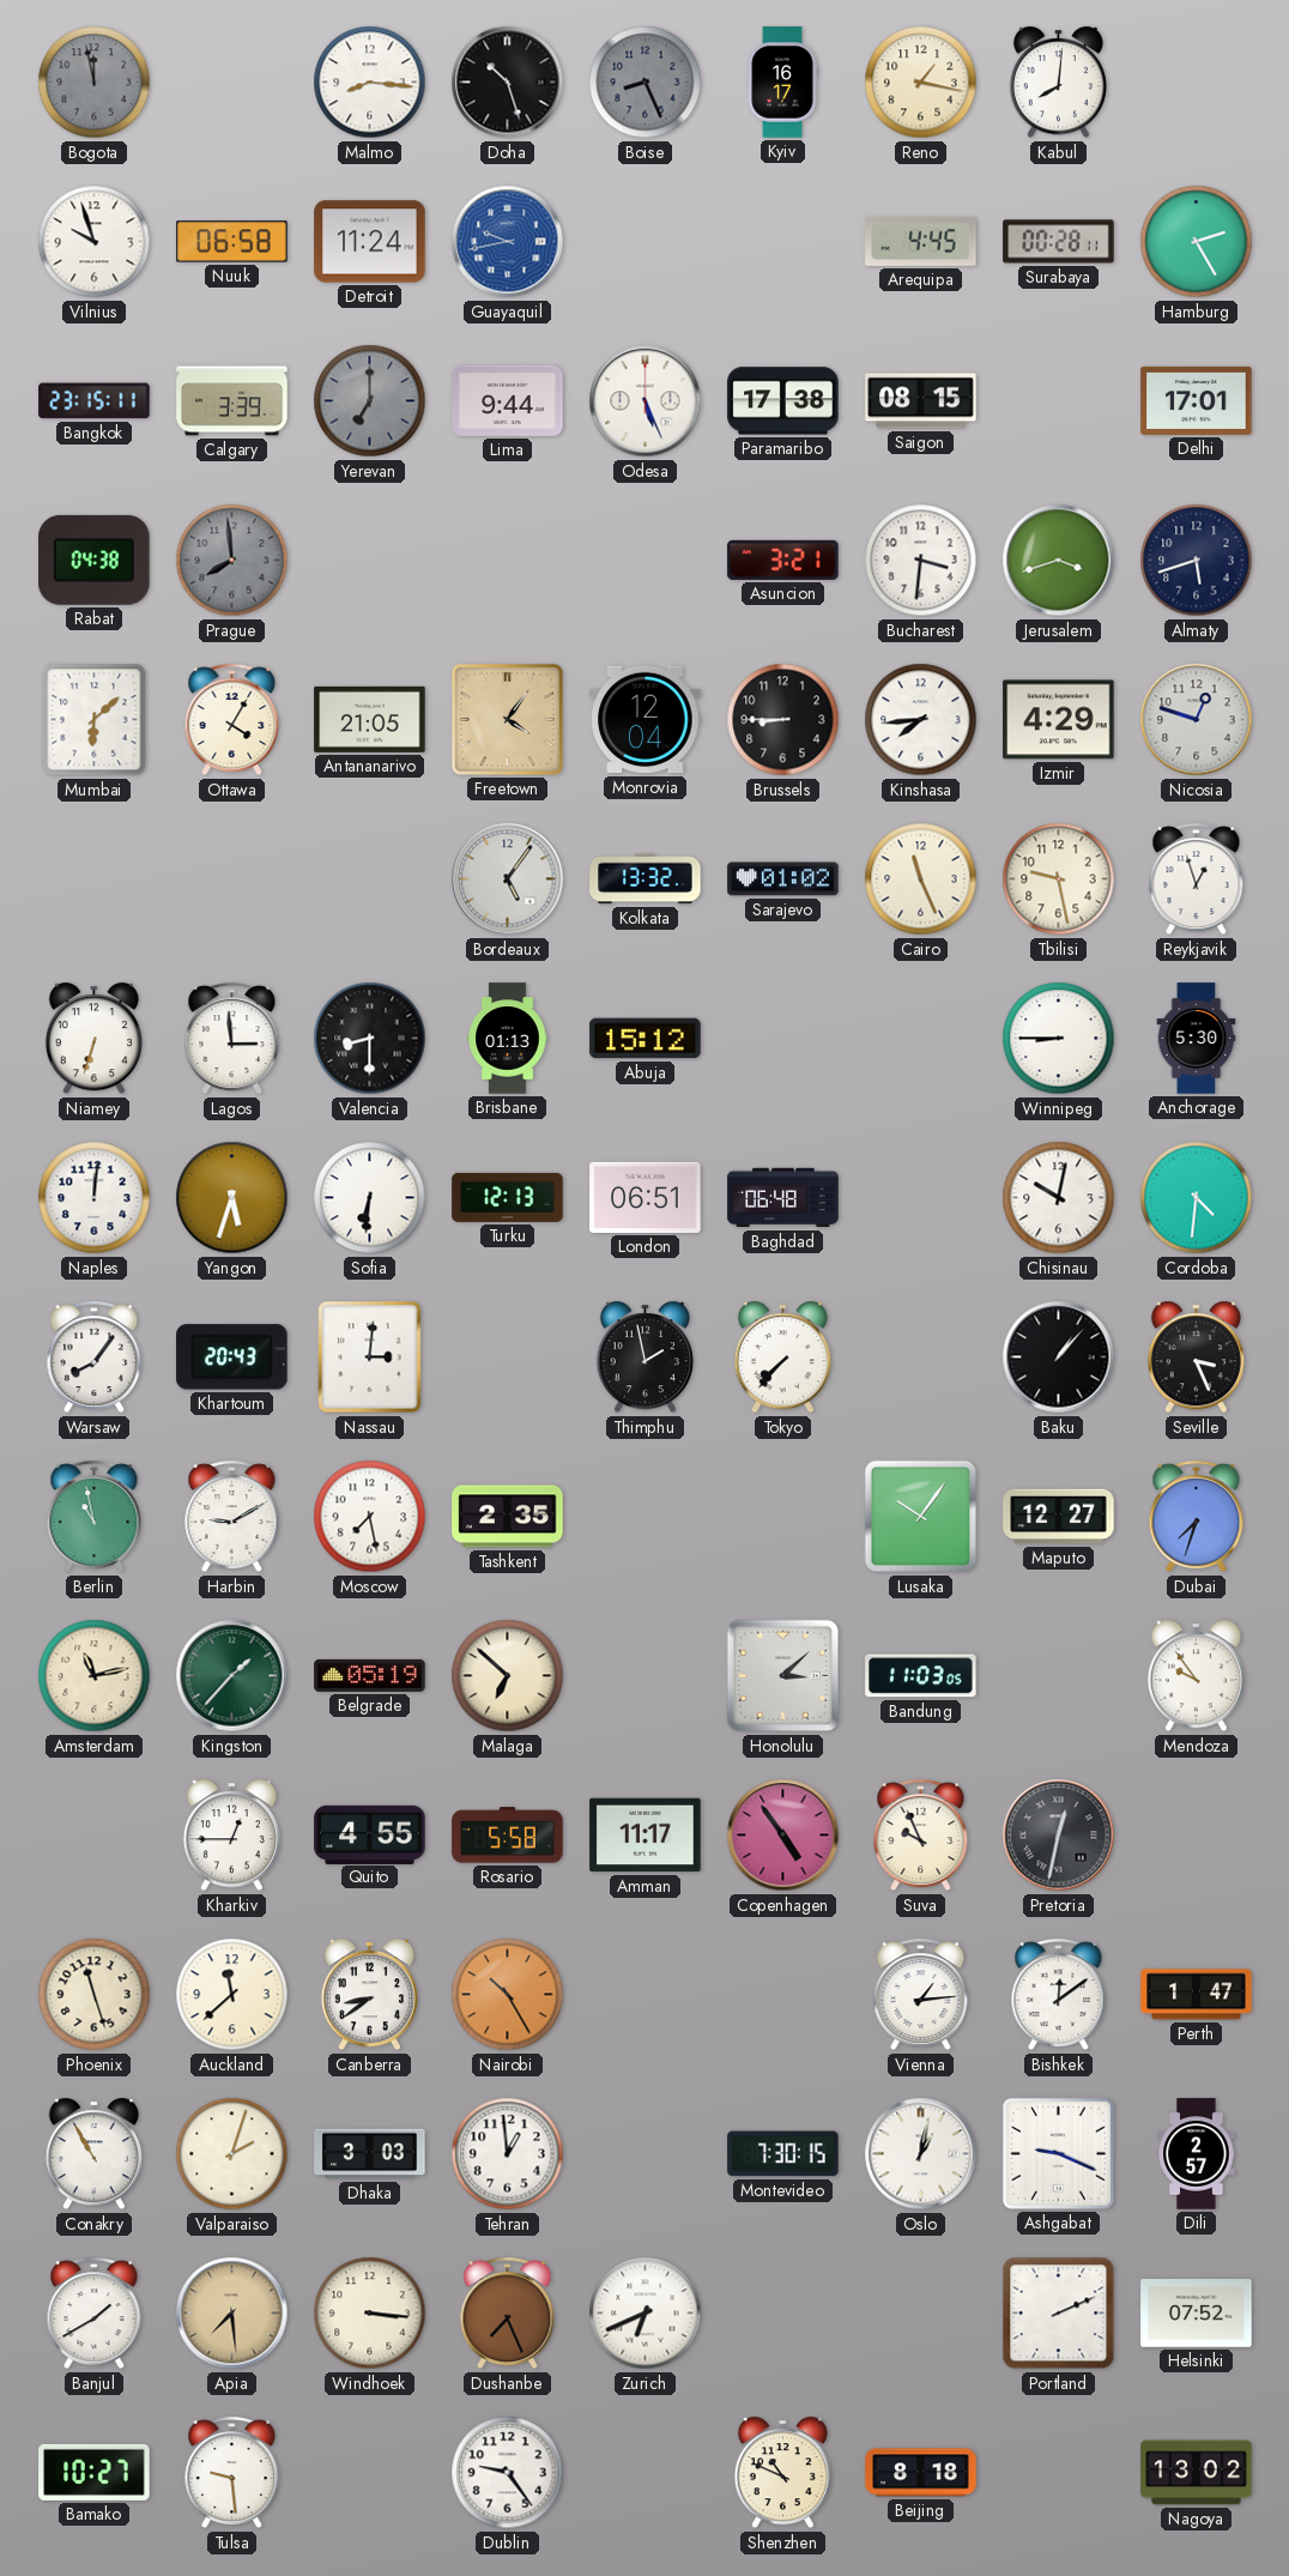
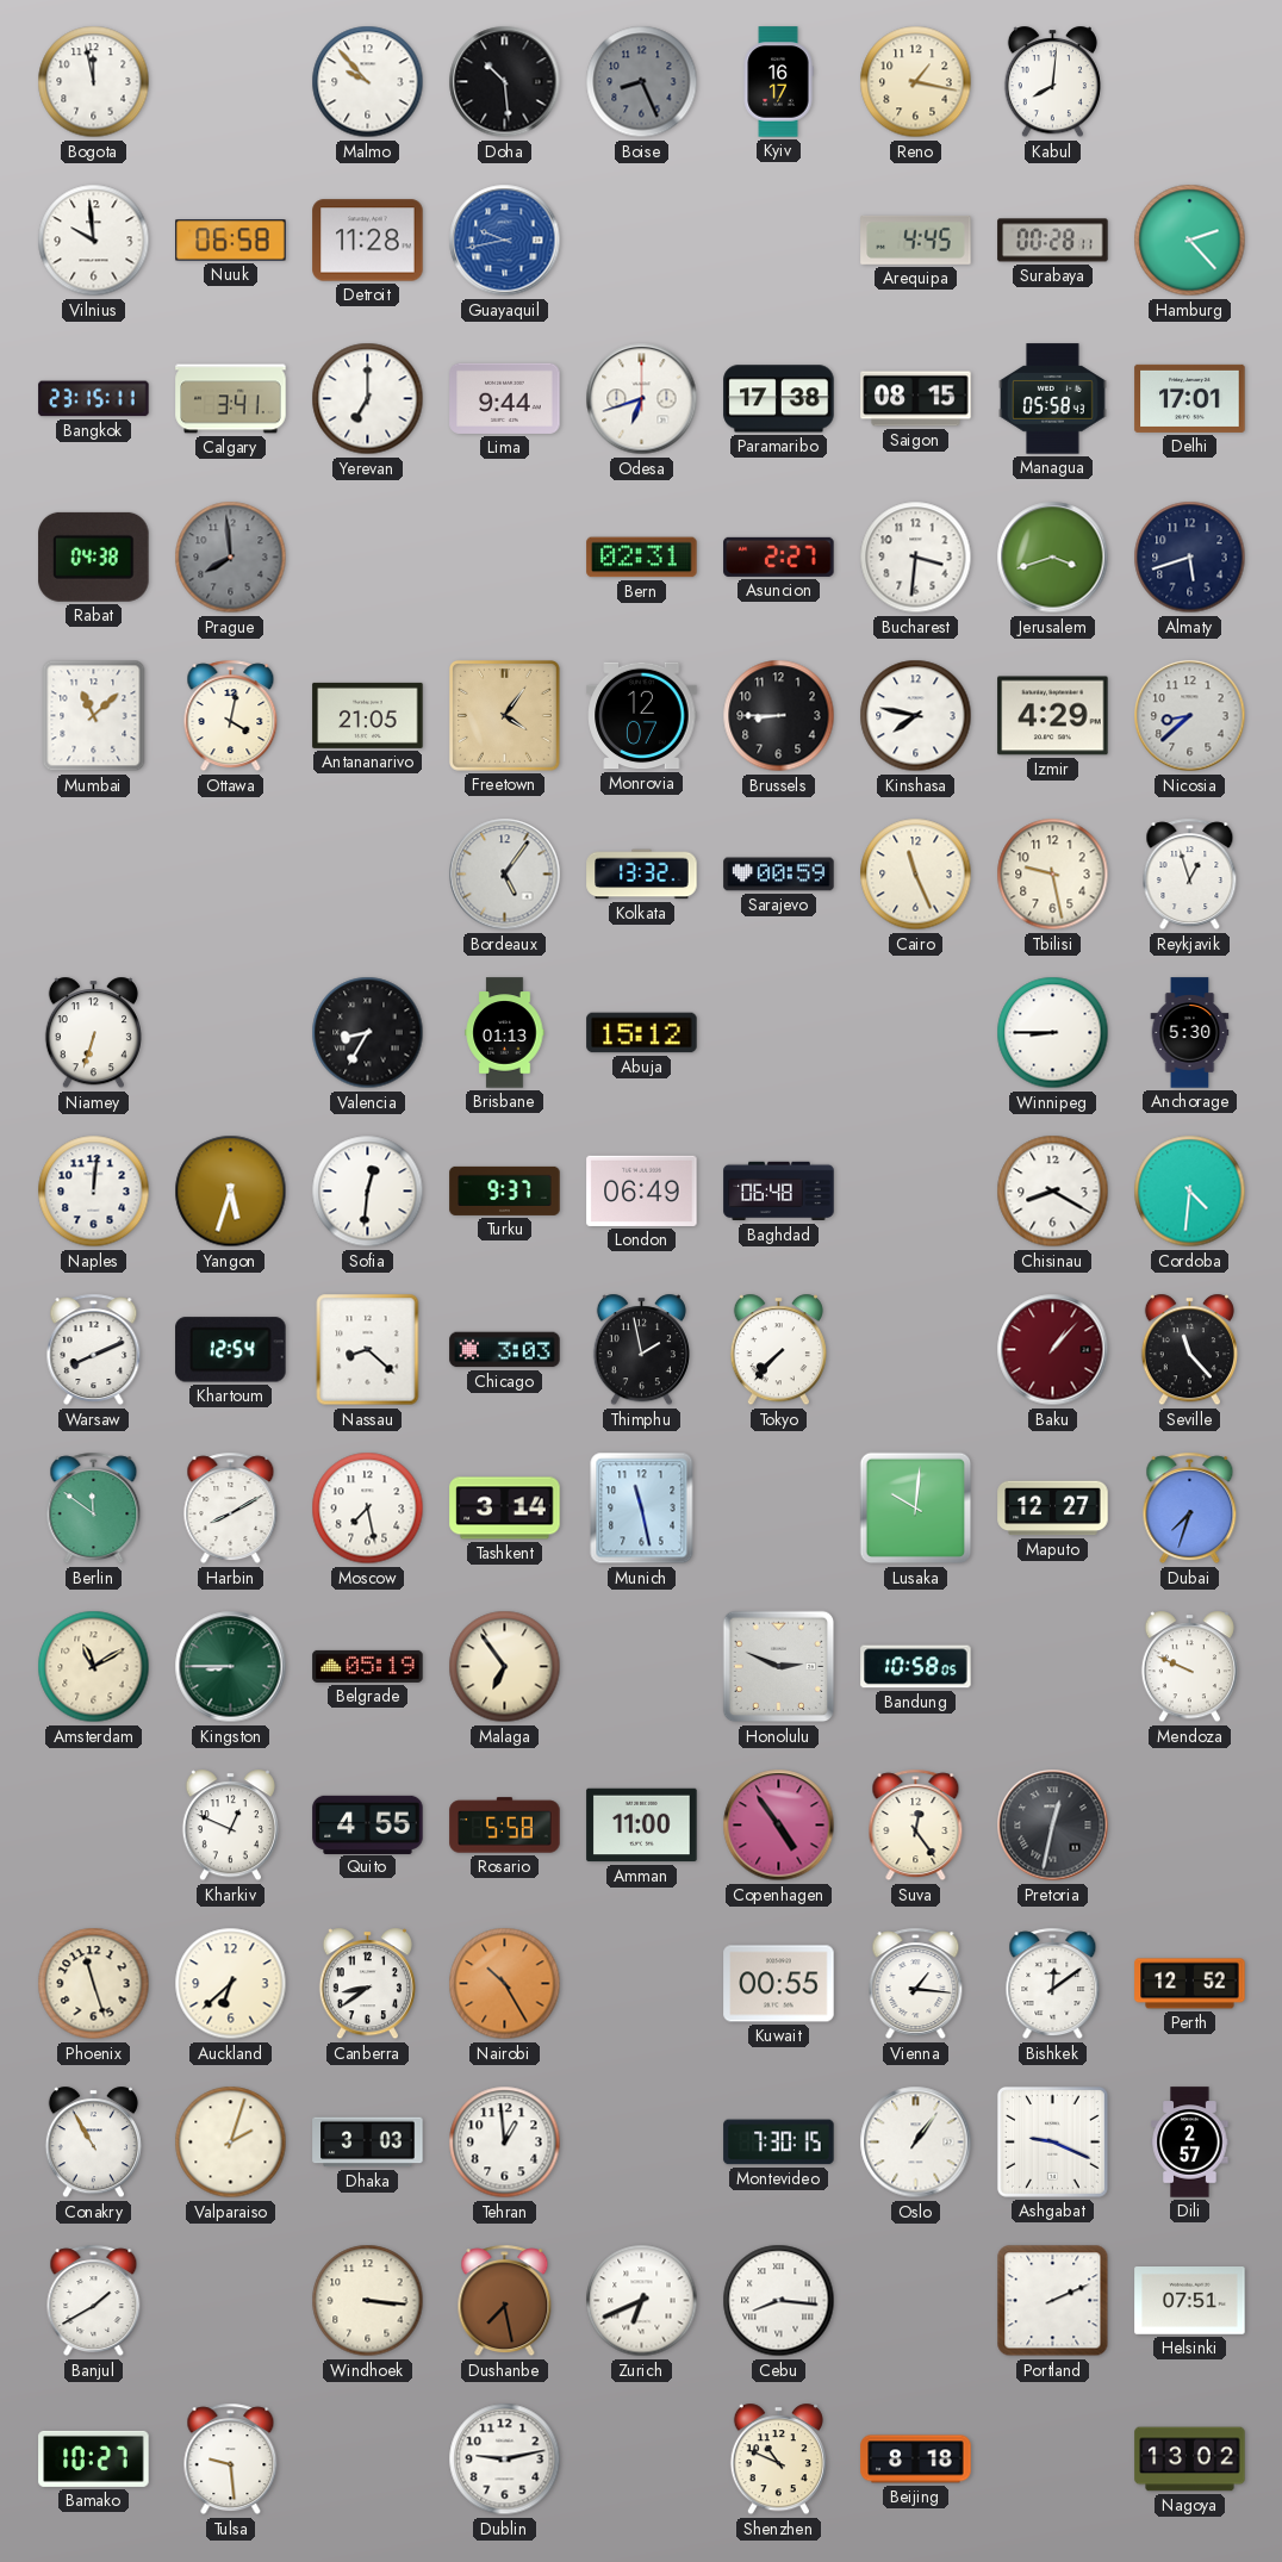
Bogota dial: grey -> white
Malmo: 8:16 -> 9:53
Doha: 10:27 -> 10:29
Vilnius: 9:57 -> 9:59
Detroit: 11:24 -> 11:28
Hamburg: 2:25 -> 2:23
Calgary: 3:39 -> 3:41
Yerevan dial: grey -> white
Odesa: 5:26 -> 6:42
Managua: none -> 05:58
Bern: none -> 02:31
Asuncion: 3:21 -> 2:27
Mumbai: 6:08 -> 11:08
Ottawa: 4:05 -> 4:02
Monrovia: 12:04 -> 12:07
Kinshasa: 7:44 -> 7:47
Nicosia: 12:48 -> 8:38
Sarajevo: 01:02 -> 00:59
Lagos: 2:59 -> none
Valencia: 8:30 -> 8:35
Sofia: 6:31 -> 12:31
Turku: 12:13 -> 9:37
London: 06:51 -> 06:49
Chisinau: 10:02 -> 8:20
Warsaw: 8:06 -> 8:11
Khartoum: 20:43 -> 12:54
Nassau: 3:01 -> 8:22
Chicago: none -> 3:03
Baku dial: black -> burgundy
Seville: 3:26 -> 11:23
Berlin: 10:58 -> 11:51
Harbin: 9:10 -> 8:10
Tashkent: 2:35 -> 3:14
Munich: none -> 11:28
Lusaka: 10:06 -> 10:01
Amsterdam: 11:13 -> 11:10
Kingston: 1:37 -> 8:45
Malaga: 6:52 -> 6:54
Honolulu: 3:08 -> 2:49
Bandung: 11:03 -> 10:58
Mendoza: 9:54 -> 9:49
Kharkiv: 12:45 -> 12:49
Amman: 11:17 -> 11:00
Suva: 9:56 -> 12:24
Auckland: 11:38 -> 6:38
Kuwait: none -> 00:55
Vienna: 1:14 -> 1:16
Perth: 1:47 -> 12:52
Oslo: 1:02 -> 1:06
Apia: 7:29 -> none
Dushanbe: 7:26 -> 7:28
Cebu: none -> 8:16
Helsinki: 07:52 -> 07:51
Dublin: 9:24 -> 9:13
